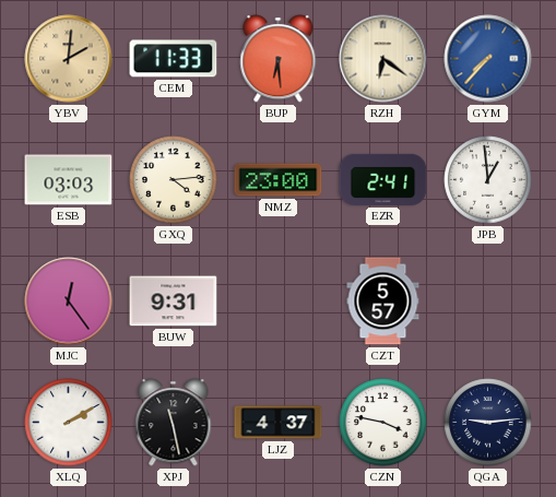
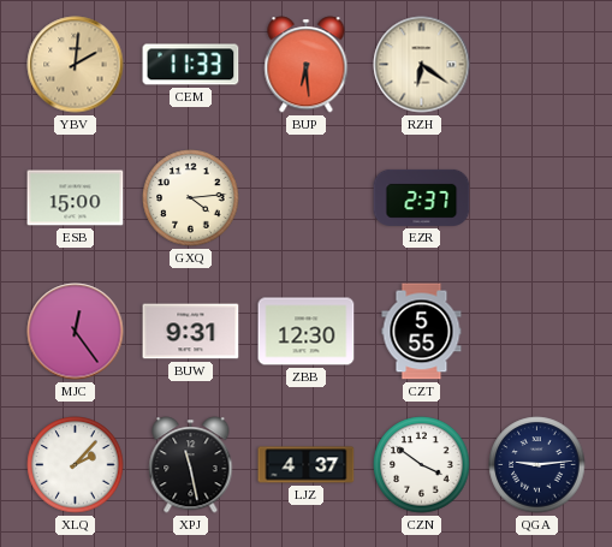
GYM: 7:37 -> none
ESB: 03:03 -> 15:00
NMZ: 23:00 -> none
EZR: 2:41 -> 2:37
JPB: 12:59 -> none
ZBB: none -> 12:30
CZT: 5:57 -> 5:55
XLQ: 2:10 -> 2:07
CZN: 3:47 -> 3:51
